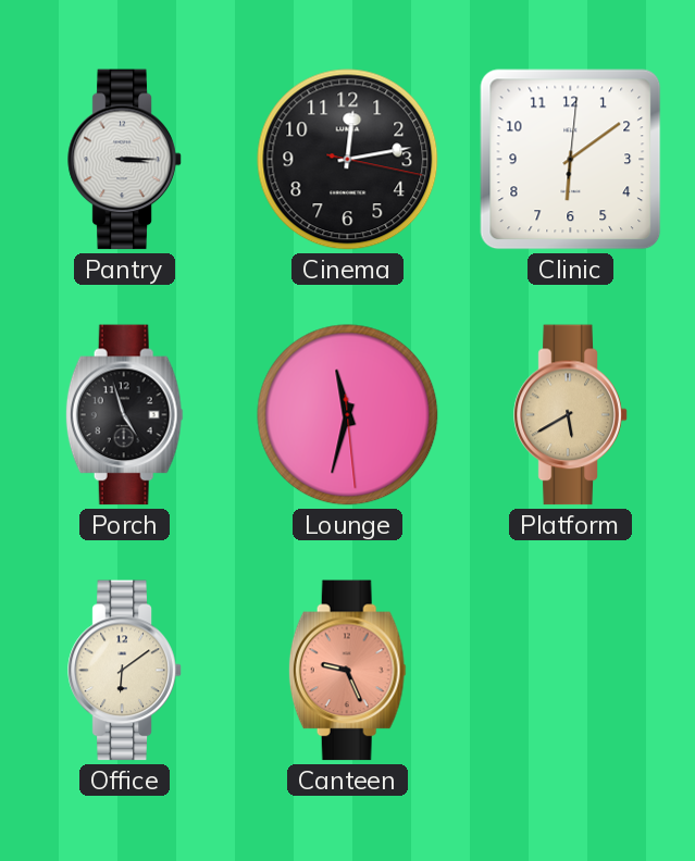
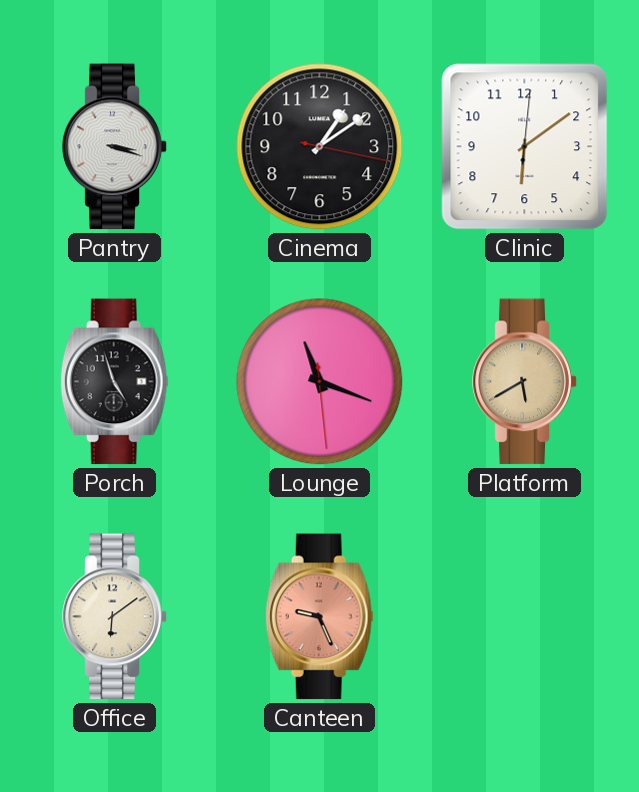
Pantry: 3:15 -> 3:18
Cinema: 12:13 -> 1:09
Lounge: 11:32 -> 11:18
